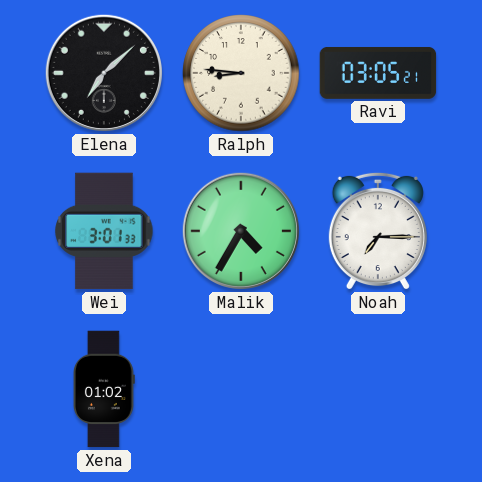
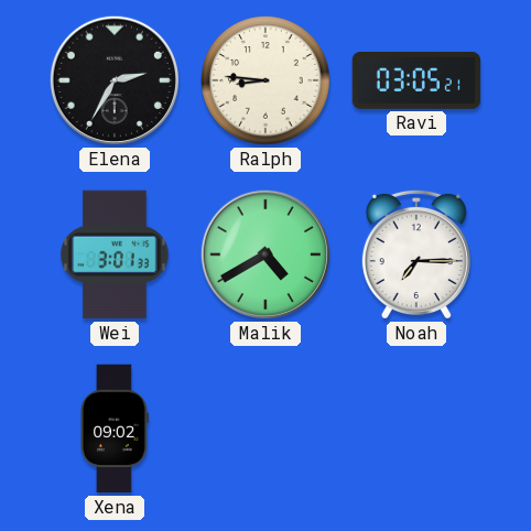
Elena: 7:08 -> 2:35
Malik: 4:35 -> 4:40
Xena: 01:02 -> 09:02
